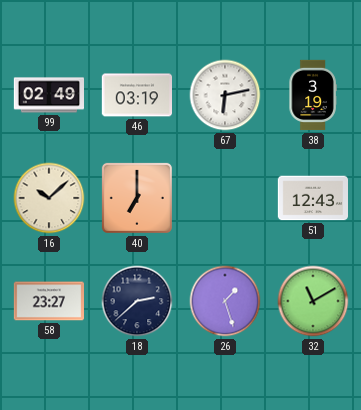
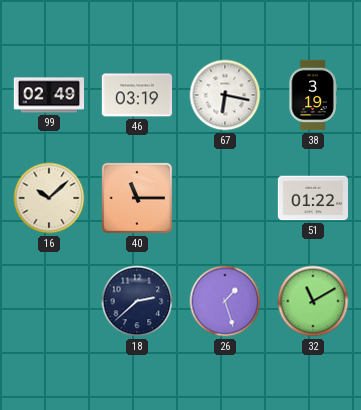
67: 6:13 -> 6:17
40: 7:00 -> 11:15
51: 12:43 -> 01:22
58: 23:27 -> none
